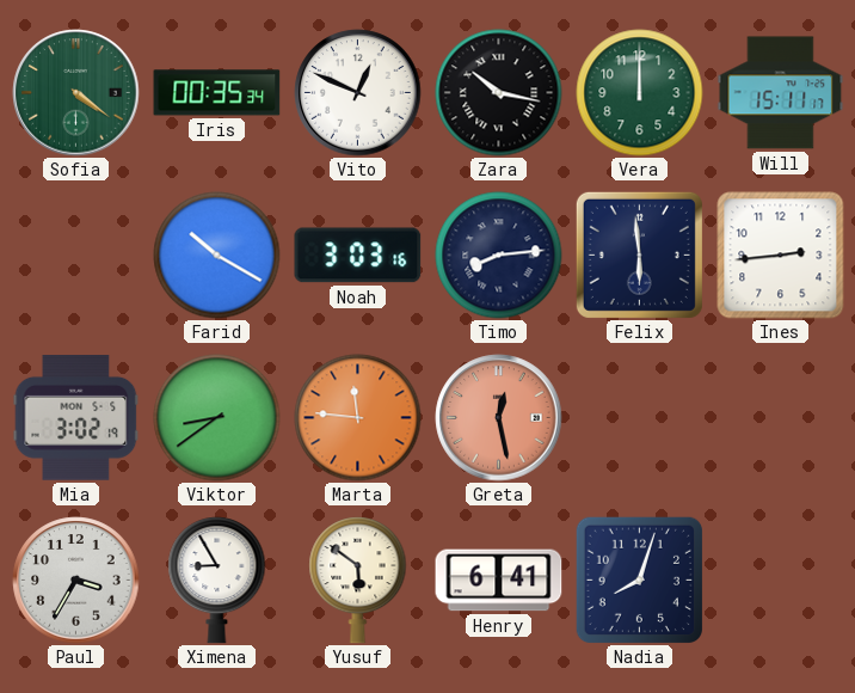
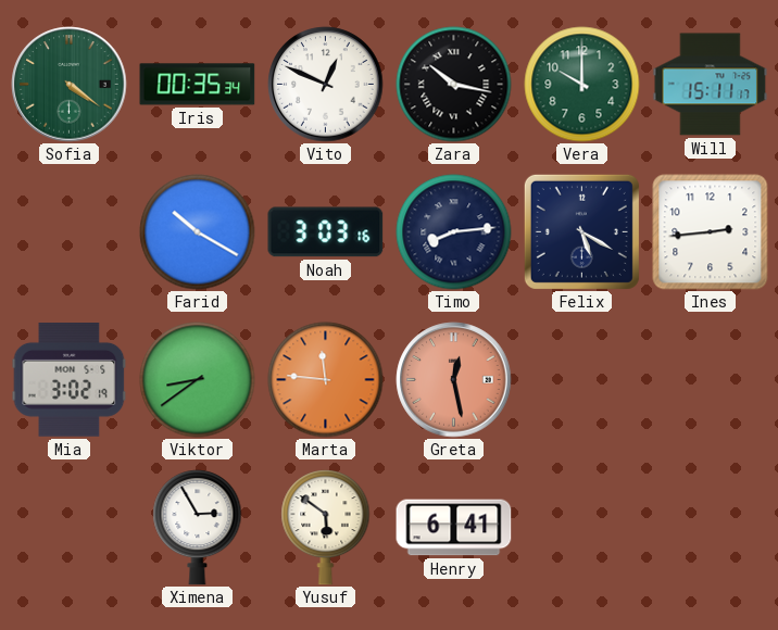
Vera: 12:00 -> 10:00
Felix: 5:59 -> 5:20
Paul: 3:35 -> none
Ximena: 8:55 -> 2:55
Nadia: 8:03 -> none
